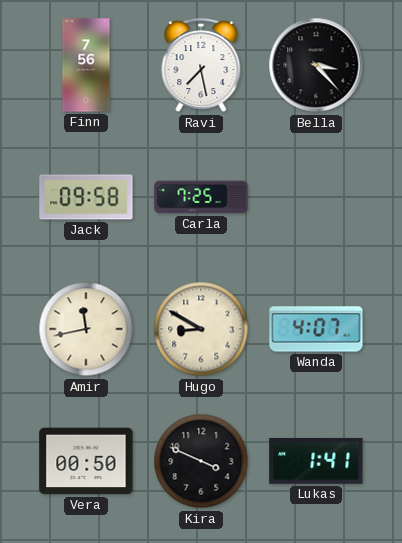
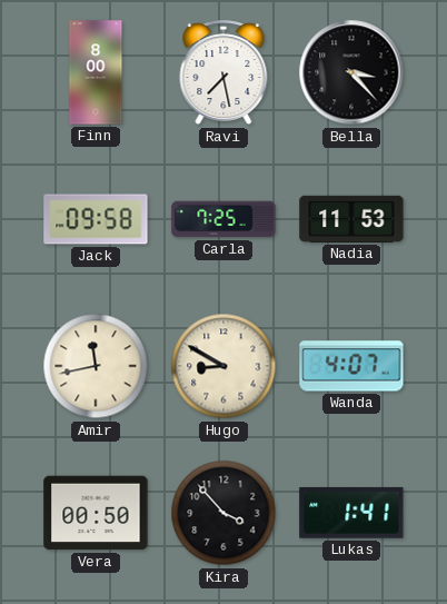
Finn: 7:56 -> 8:00
Nadia: none -> 11:53
Kira: 3:49 -> 3:53
